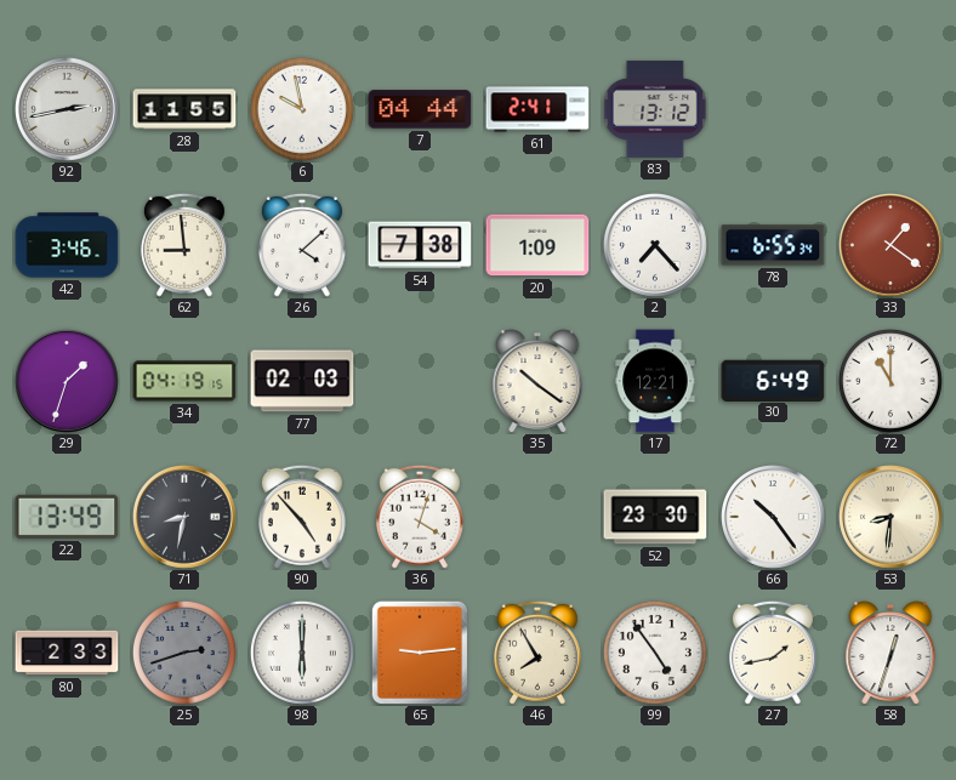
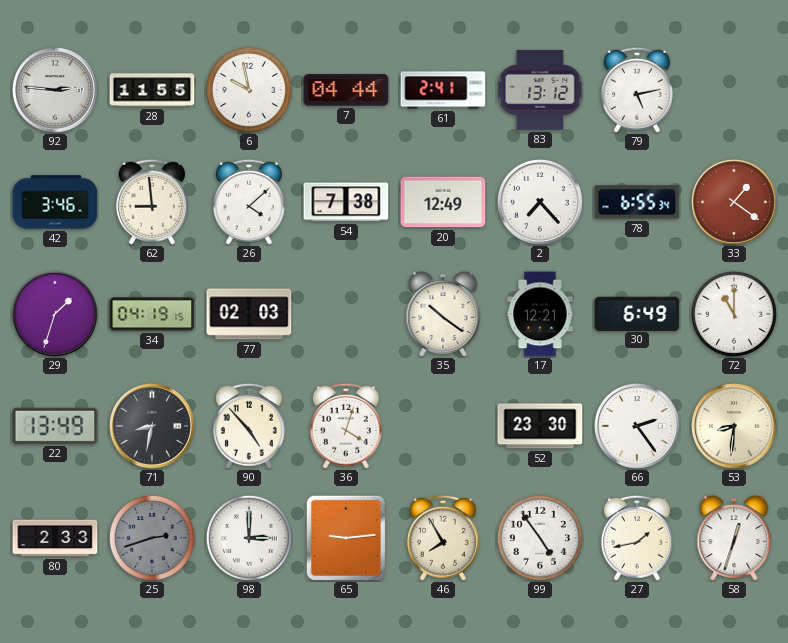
92: 2:43 -> 2:46
79: none -> 5:13
20: 1:09 -> 12:49
66: 10:24 -> 2:24
98: 6:00 -> 3:00
